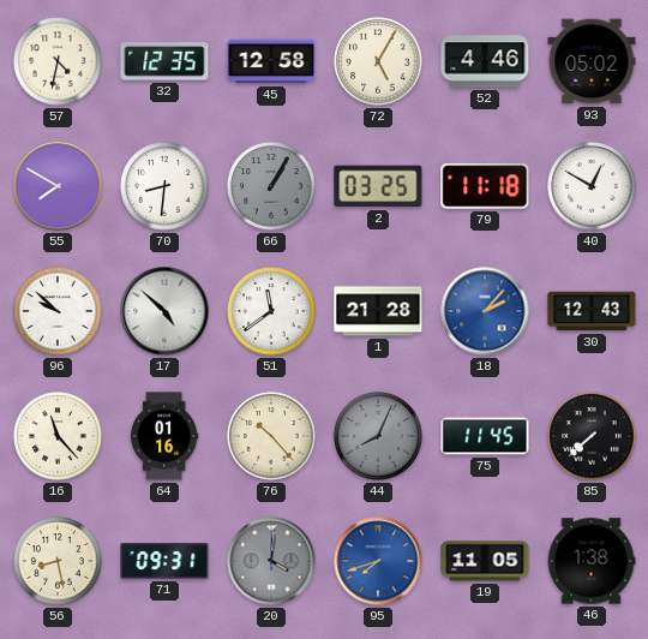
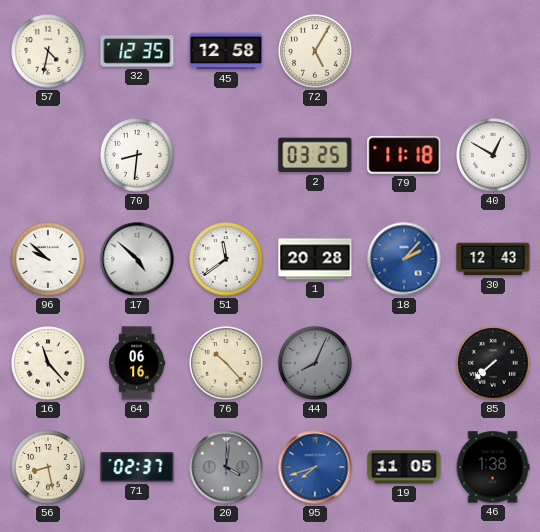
52: 4:46 -> none
93: 05:02 -> none
55: 7:50 -> none
66: 1:05 -> none
1: 21:28 -> 20:28
64: 01:16 -> 06:16
75: 11:45 -> none
71: 09:31 -> 02:37
